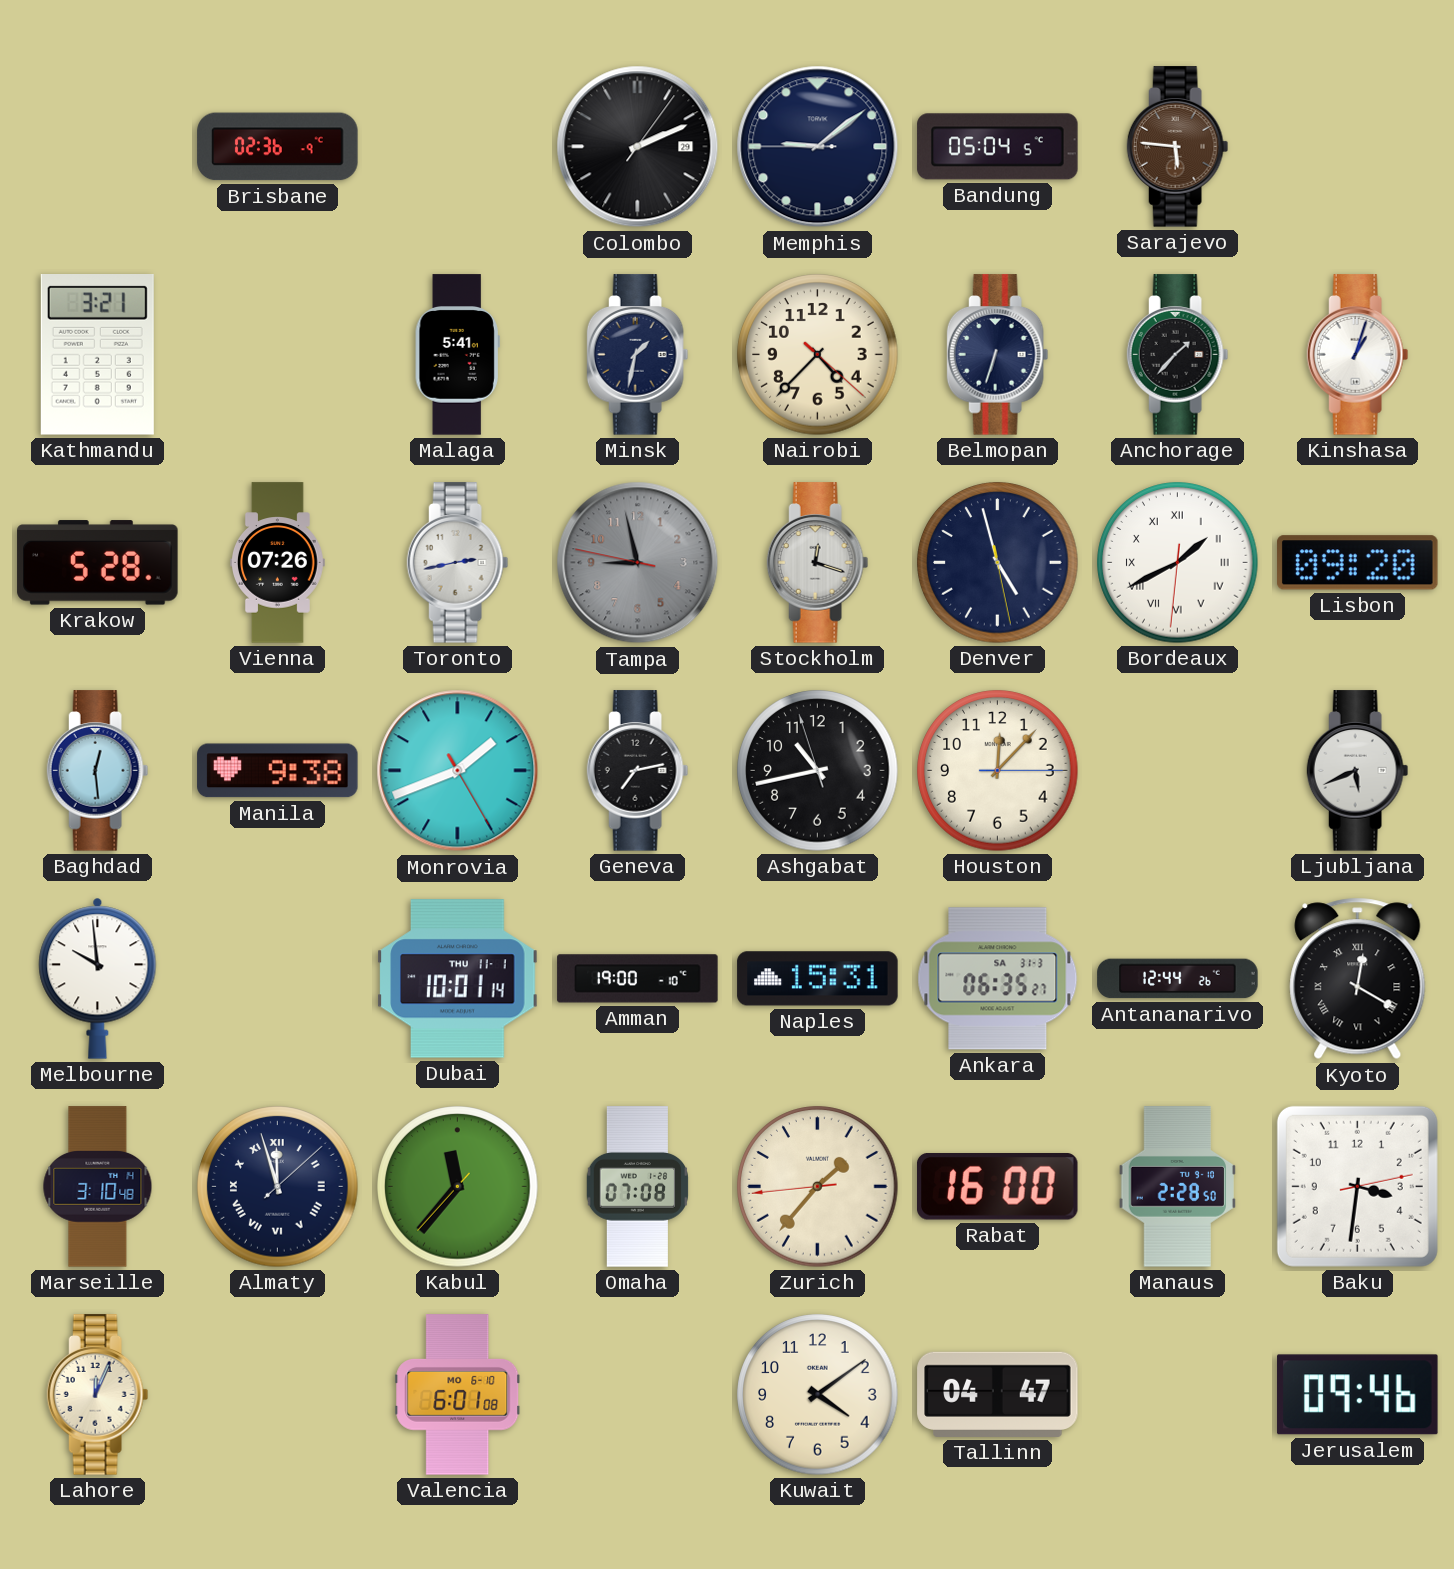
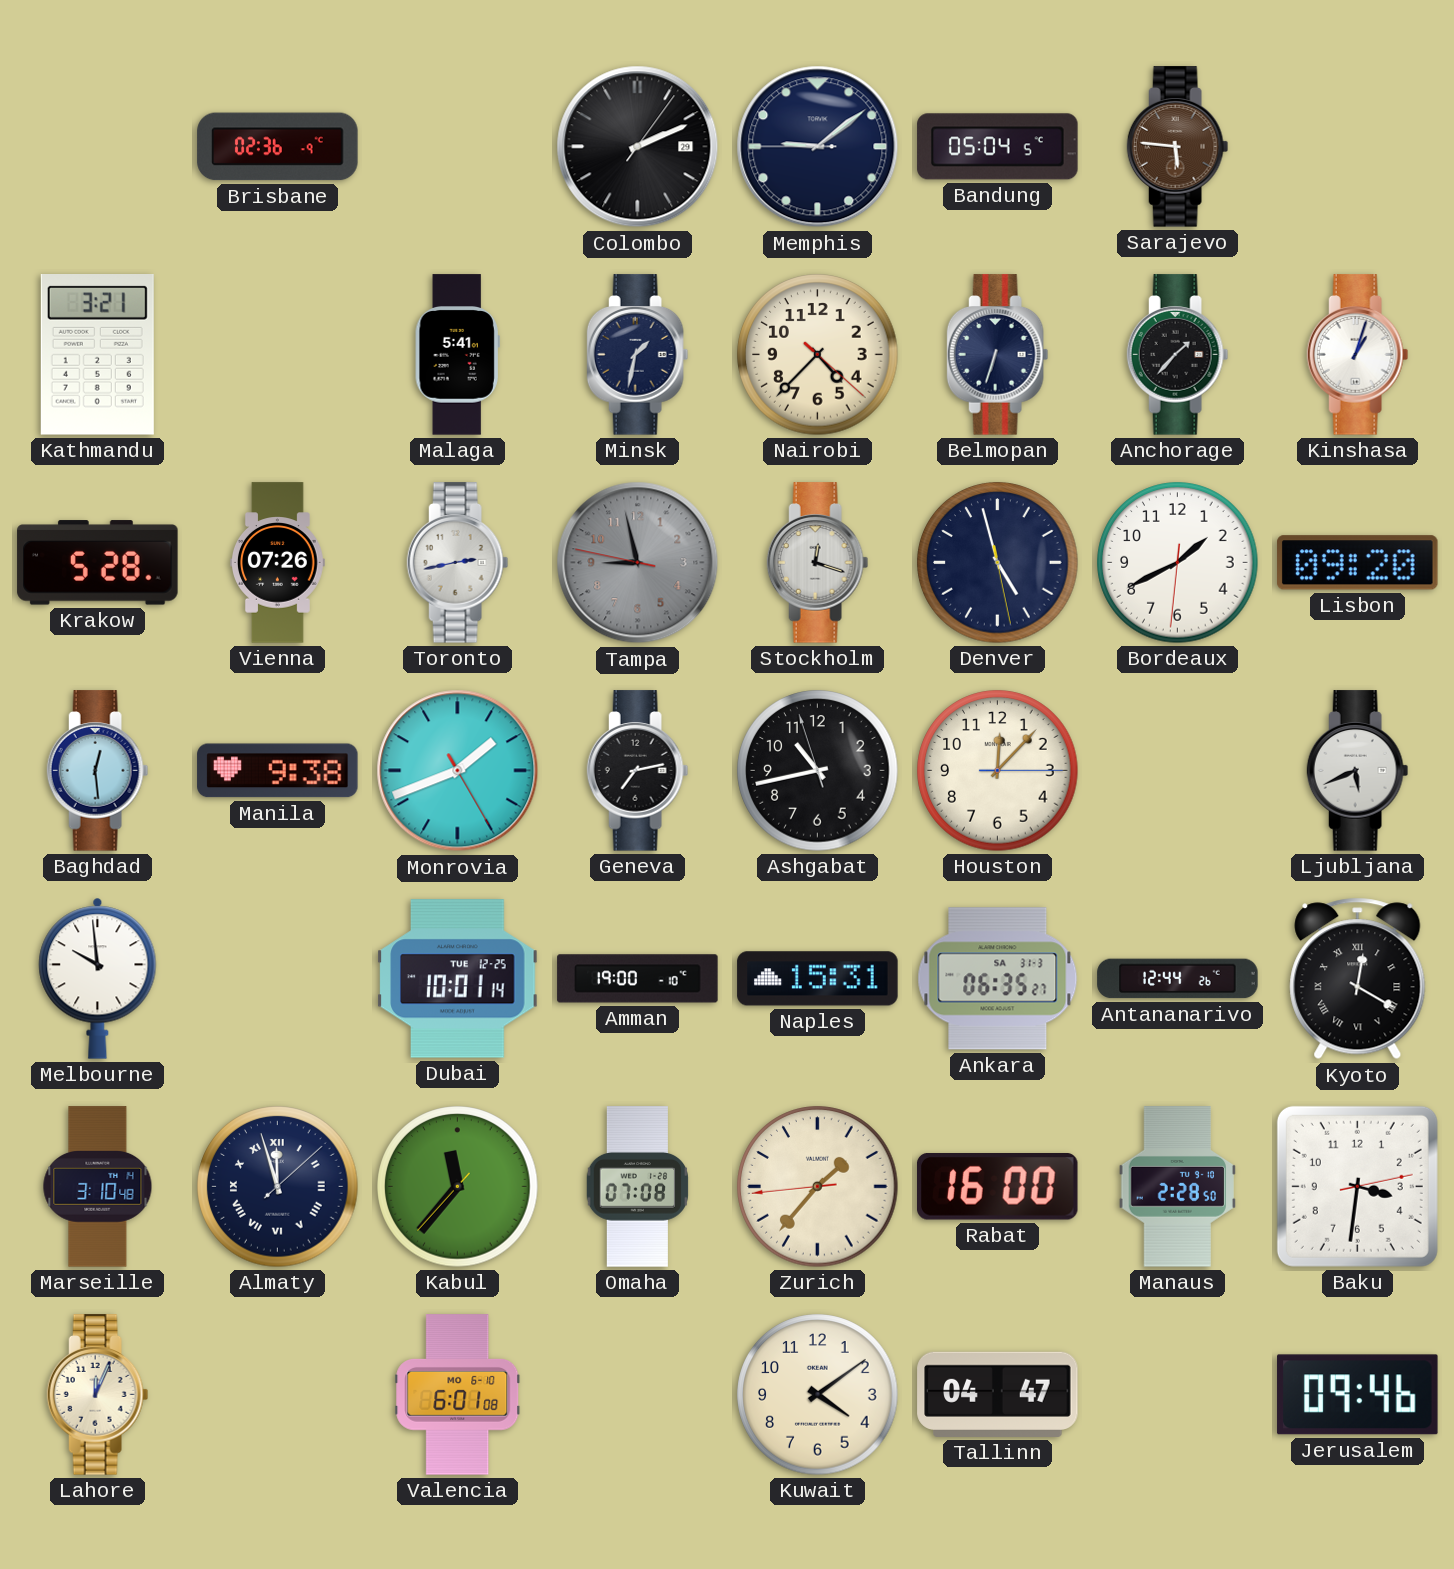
Bordeaux numerals: Roman -> Arabic
Dubai date: THU 11-1 -> TUE 12-25
